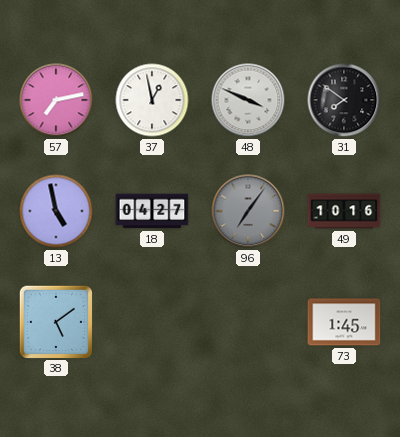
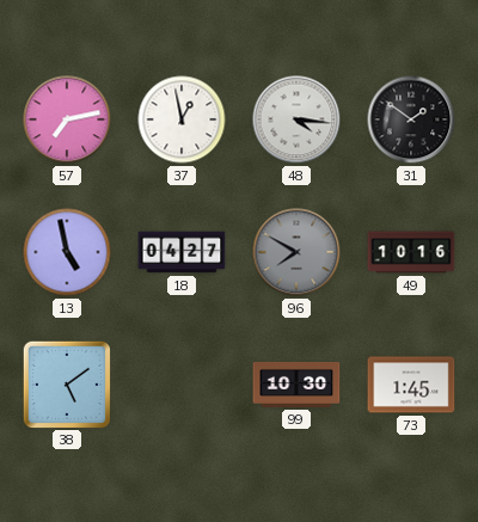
48: 3:49 -> 4:16
31: 7:51 -> 1:51
96: 7:06 -> 7:50
99: none -> 10:30
